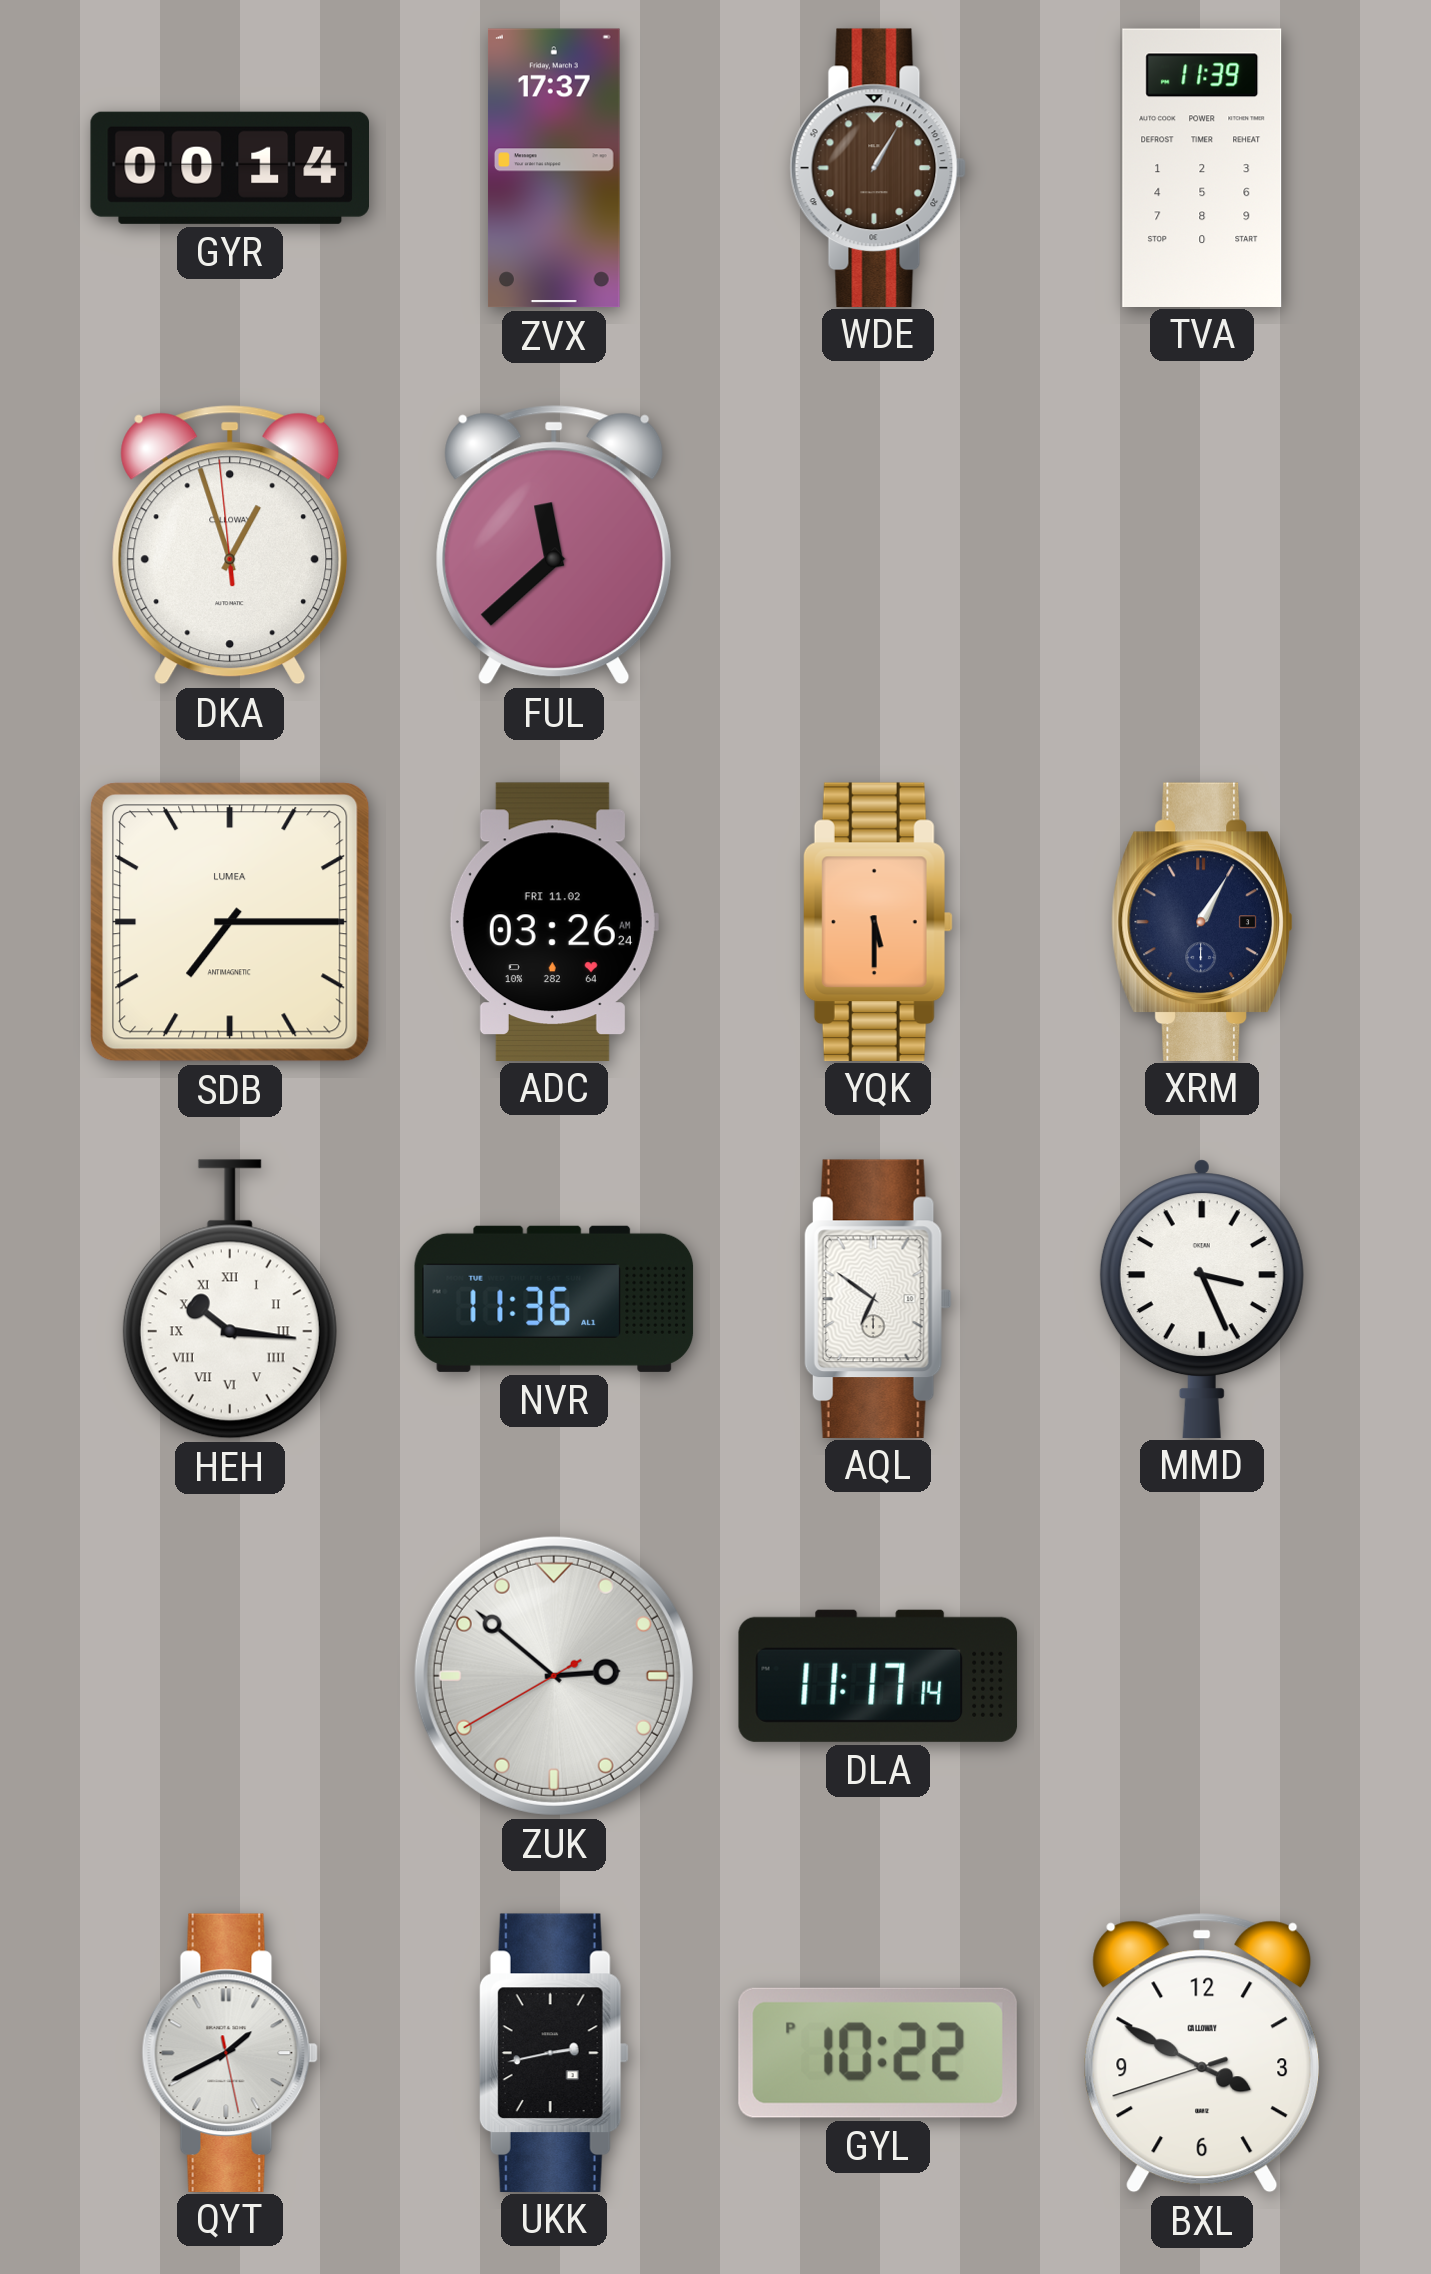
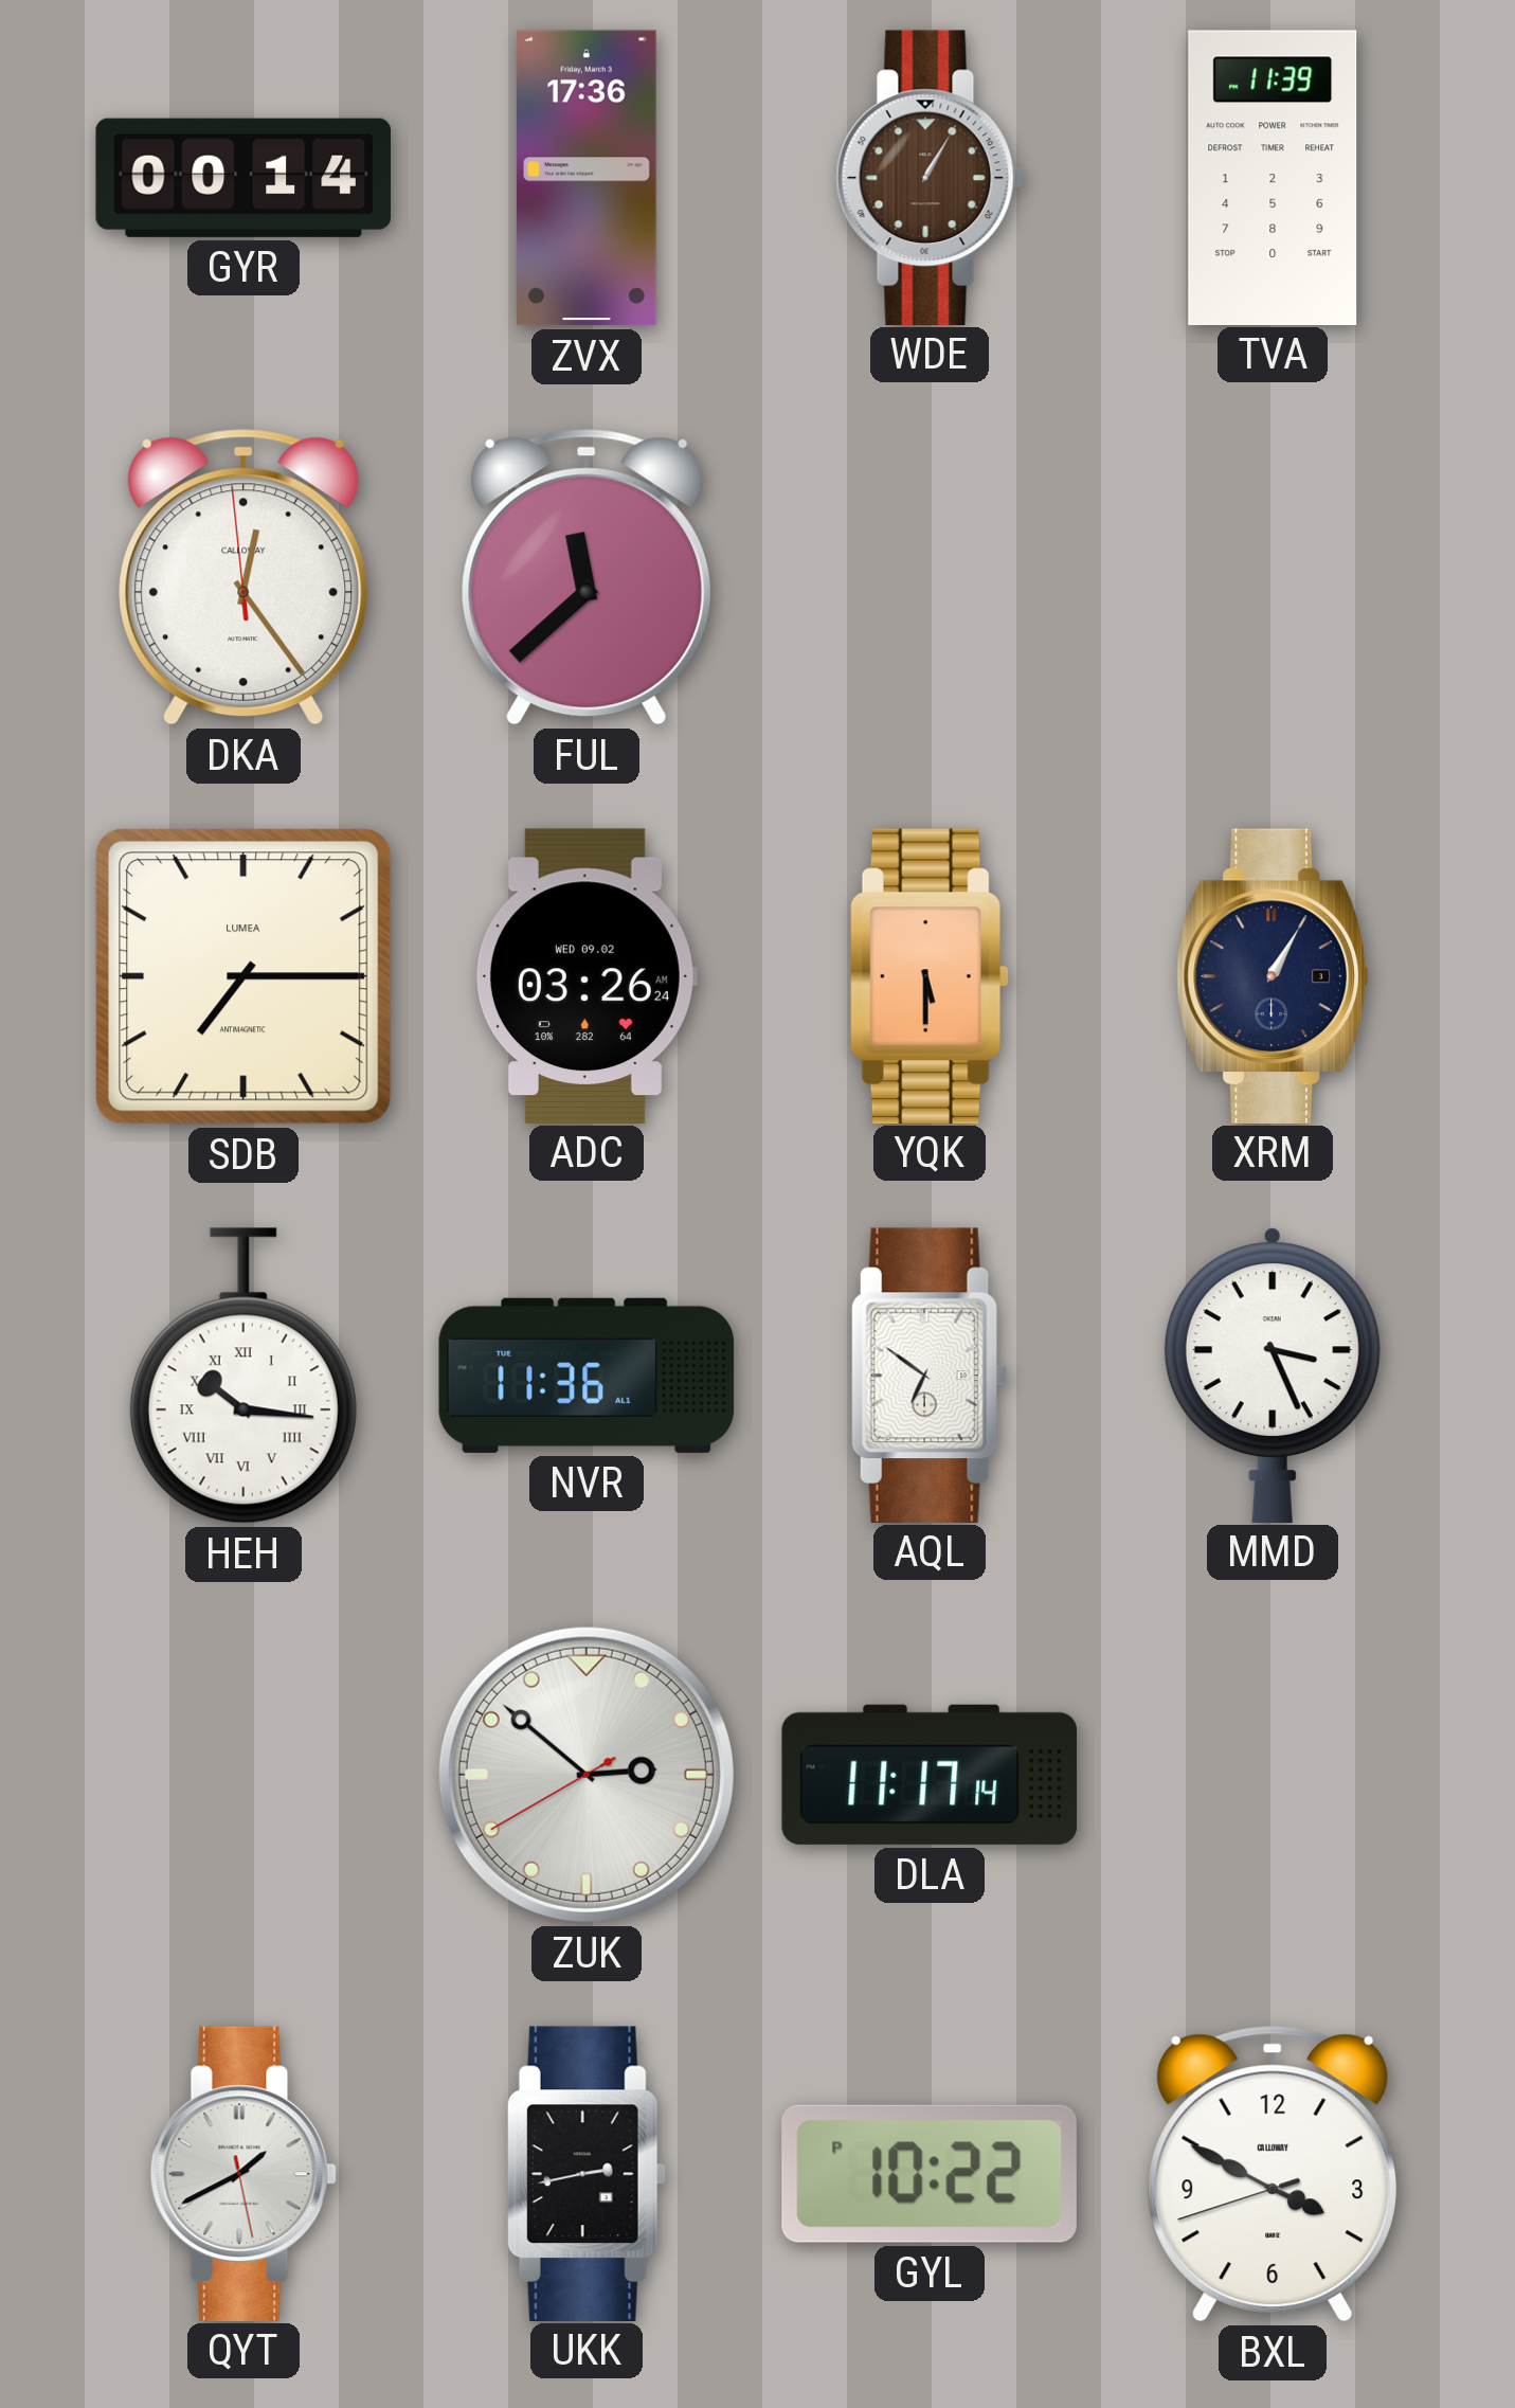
ZVX: 17:37 -> 17:36
DKA: 12:56 -> 12:23
ADC date: FRI 11.02 -> WED 09.02
